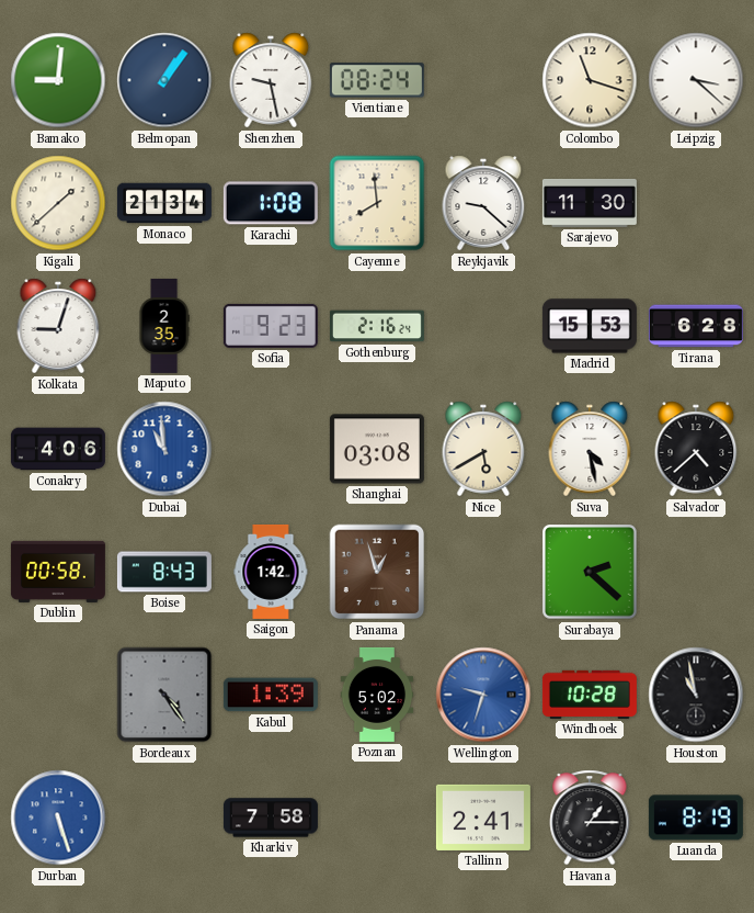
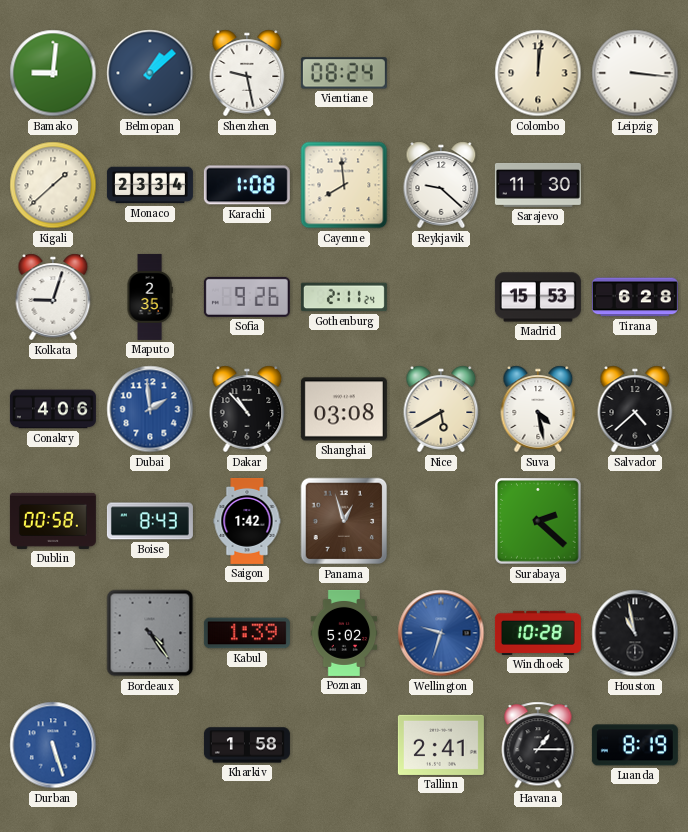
Belmopan: 1:06 -> 1:08
Colombo: 11:18 -> 12:01
Leipzig: 3:22 -> 3:16
Monaco: 21:34 -> 23:34
Sofia: 9:23 -> 9:26
Gothenburg: 2:16 -> 2:11
Dubai: 10:59 -> 1:59
Dakar: none -> 10:53
Kharkiv: 7:58 -> 1:58
